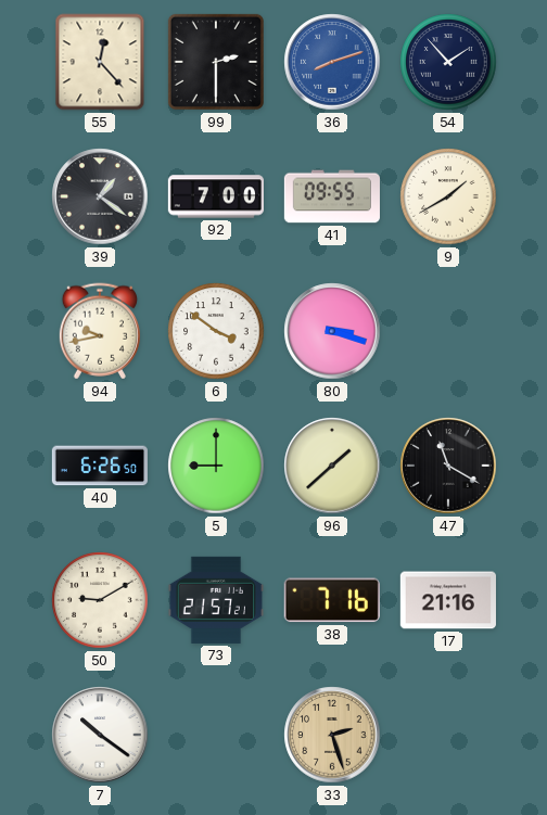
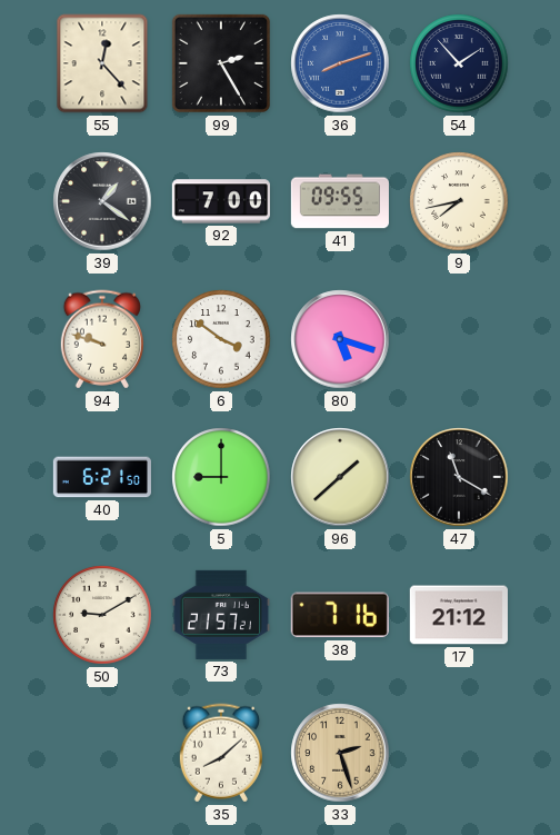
99: 2:30 -> 2:25
9: 1:40 -> 7:43
94: 9:43 -> 9:48
80: 3:18 -> 5:18
40: 6:26 -> 6:21
17: 21:16 -> 21:12
7: 10:21 -> none
35: none -> 8:08
